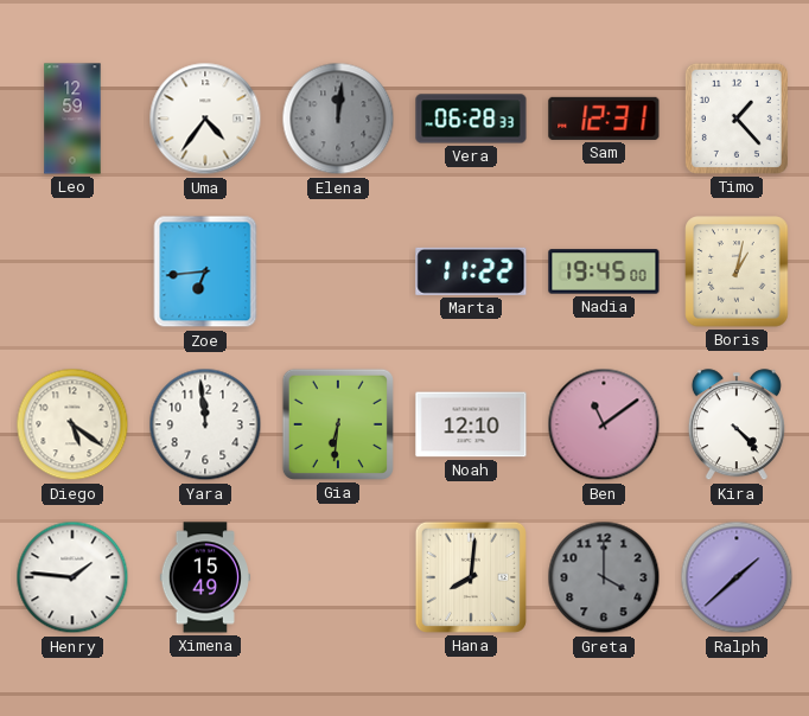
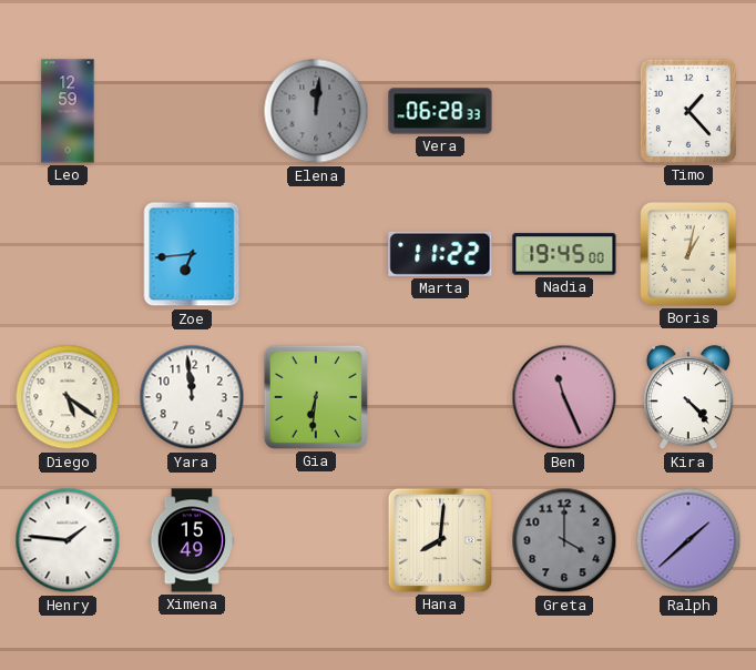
Uma: 4:36 -> none
Sam: 12:31 -> none
Noah: 12:10 -> none
Ben: 11:09 -> 11:26
